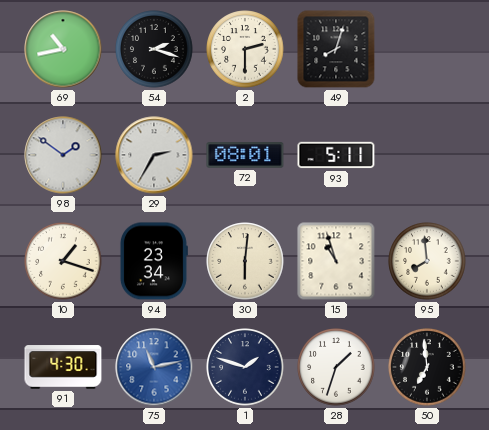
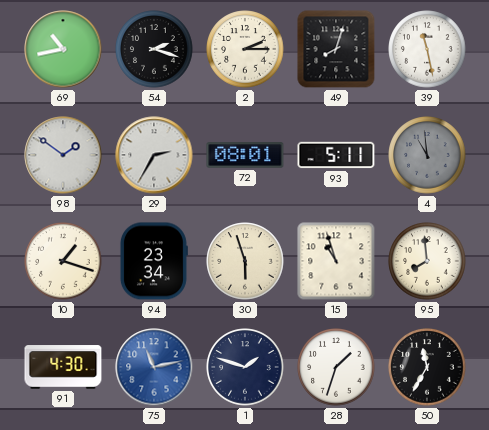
2: 2:30 -> 2:15
39: none -> 11:28
4: none -> 10:59
30: 6:01 -> 5:57
50: 6:59 -> 11:35
